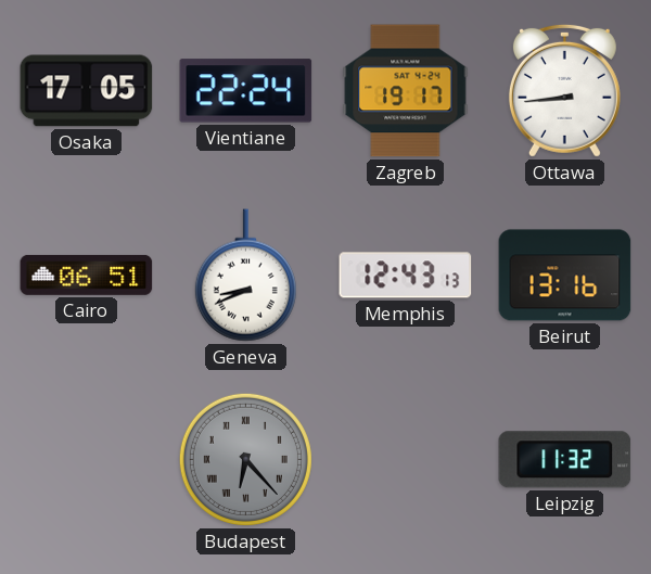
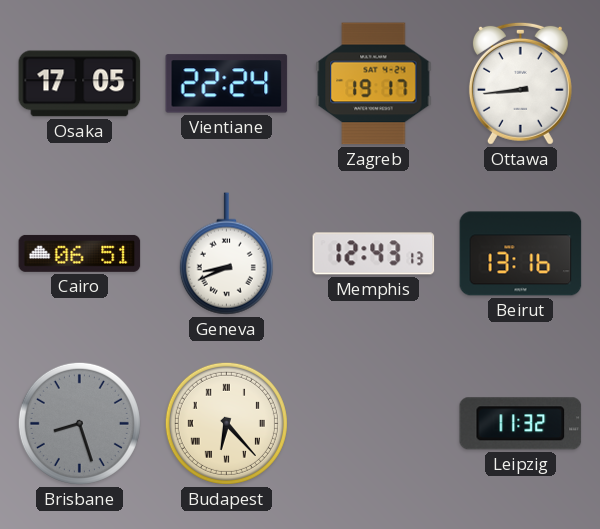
Brisbane: none -> 8:27
Budapest dial: grey -> cream
